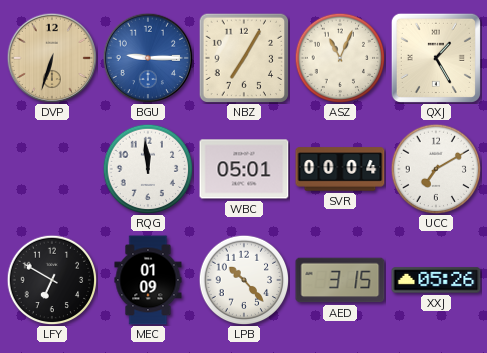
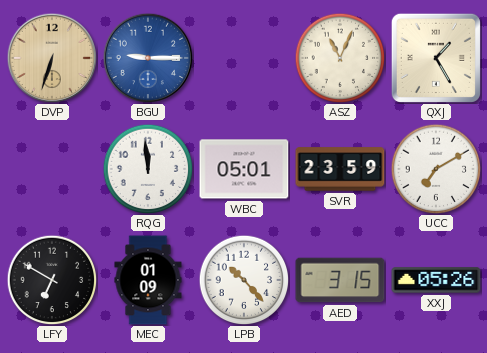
NBZ: 7:05 -> none
SVR: 00:04 -> 23:59
